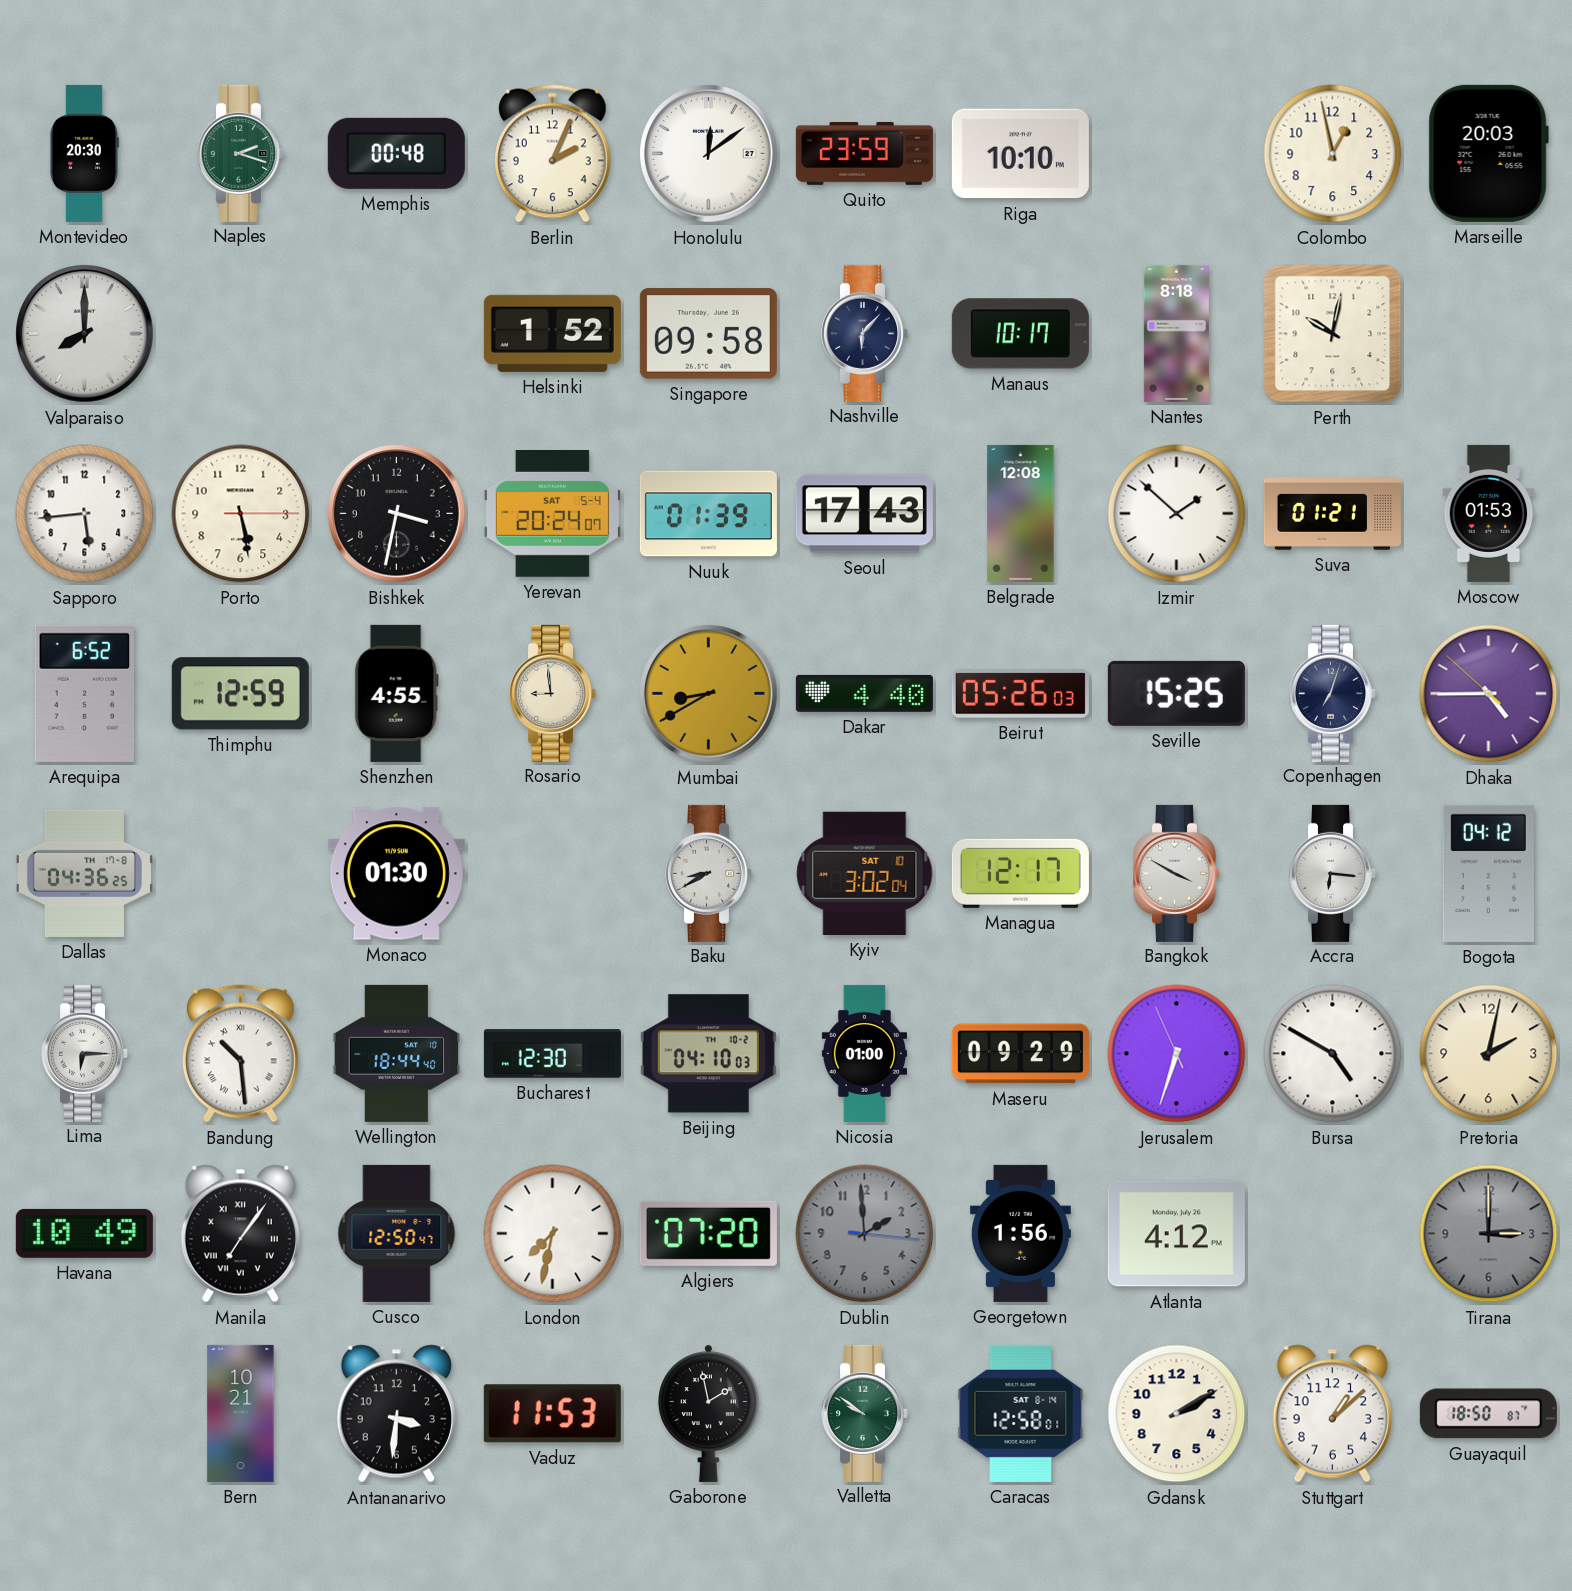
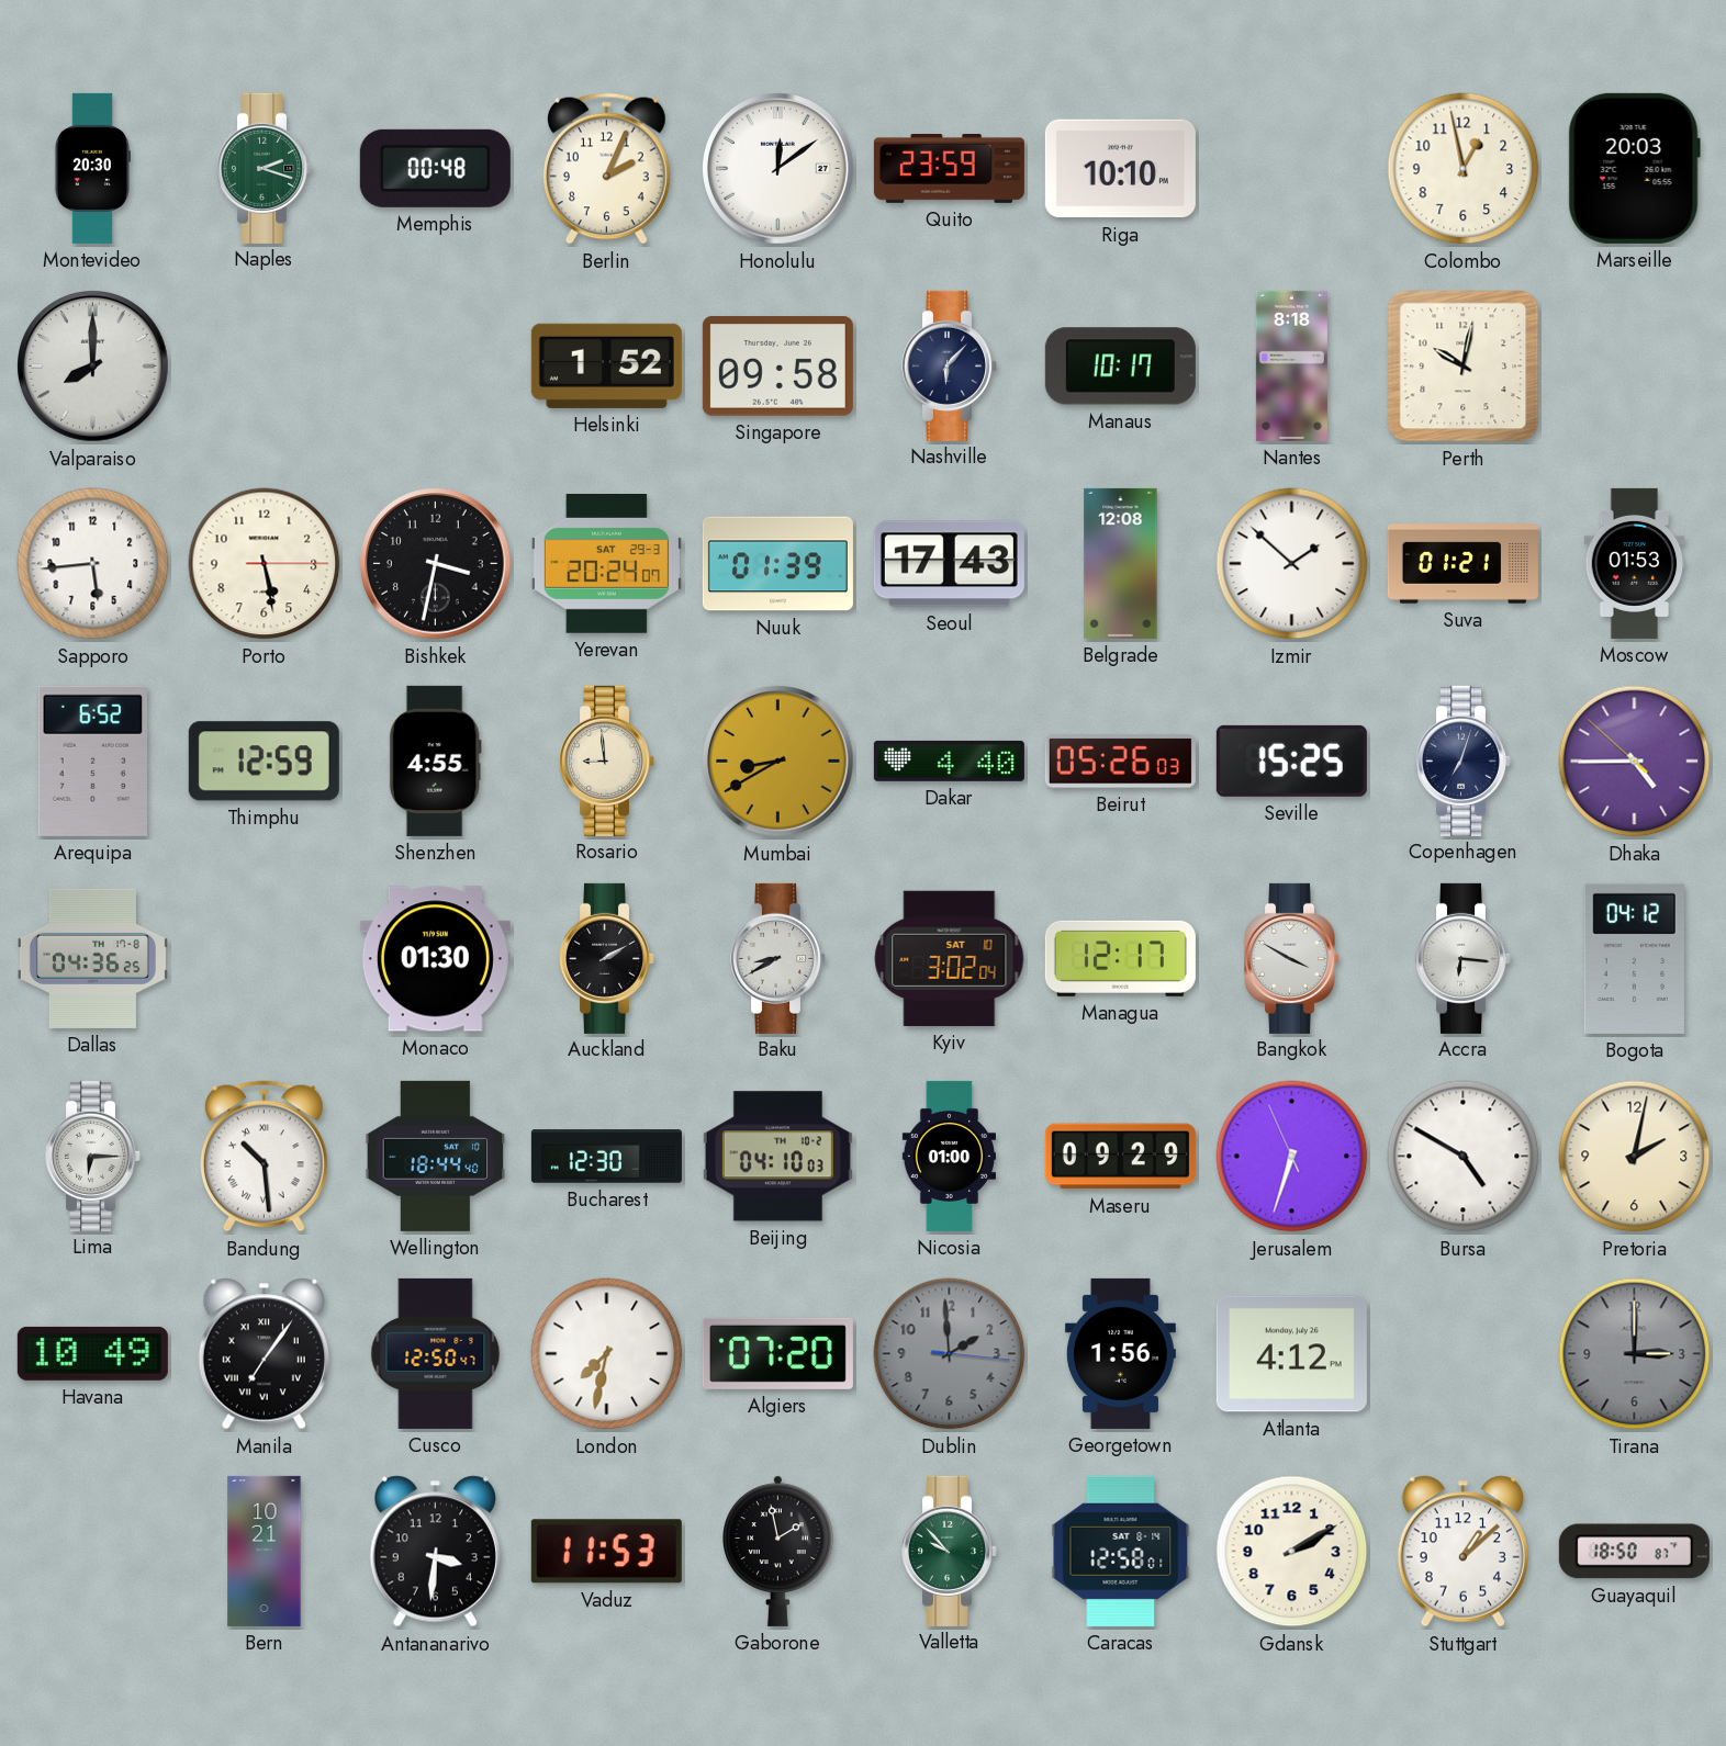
Yerevan date: SAT 5-4 -> SAT 29-3
Auckland: none -> 2:10
Valletta: 9:51 -> 9:53
